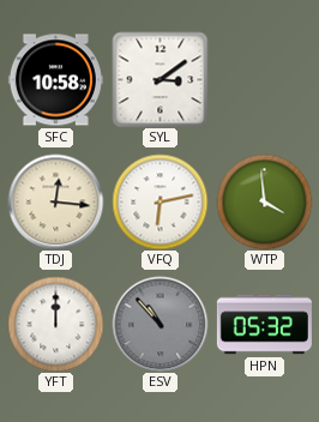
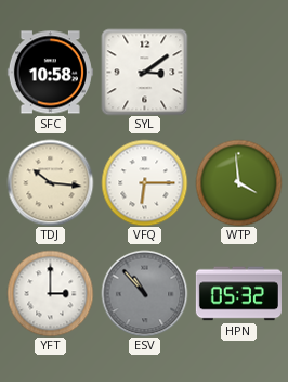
TDJ: 12:16 -> 10:16
VFQ: 6:13 -> 6:15
YFT: 12:00 -> 3:00
